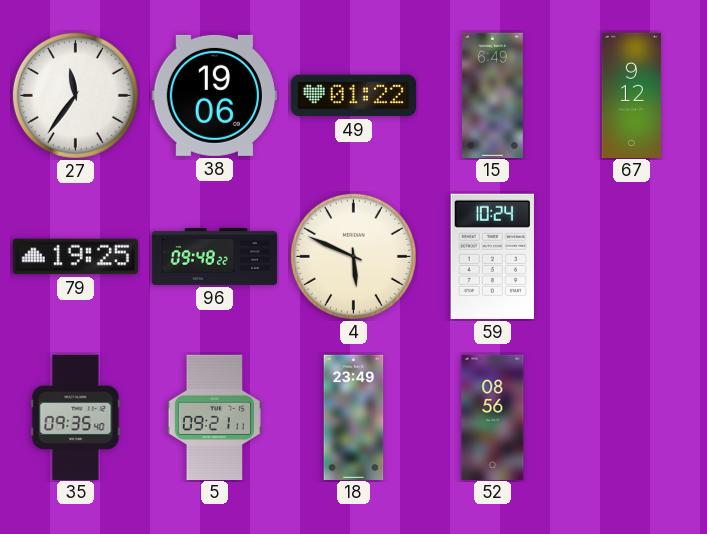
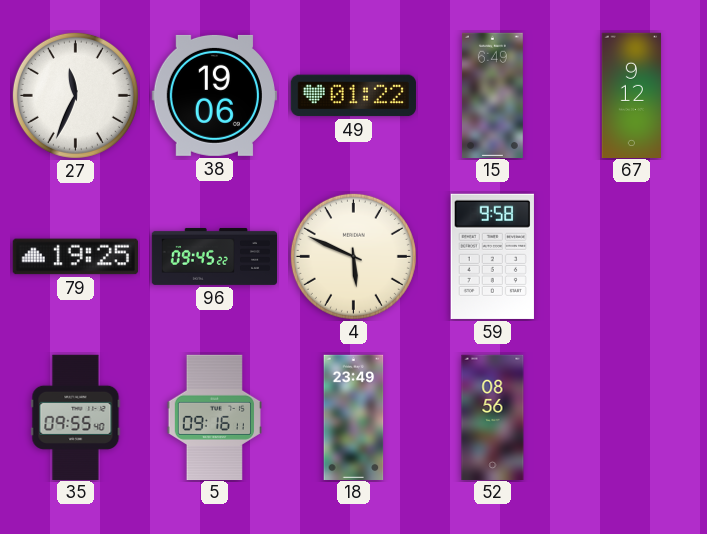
27: 11:36 -> 11:34
96: 09:48 -> 09:45
59: 10:24 -> 9:58
35: 09:35 -> 09:55
5: 09:21 -> 09:16
